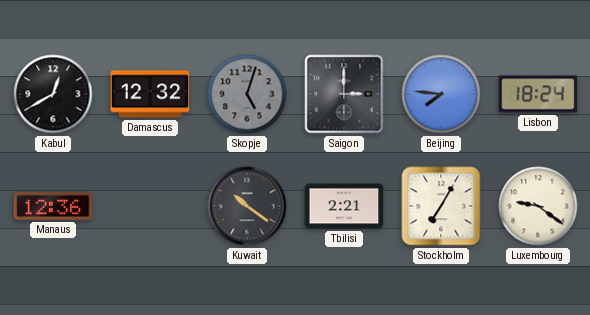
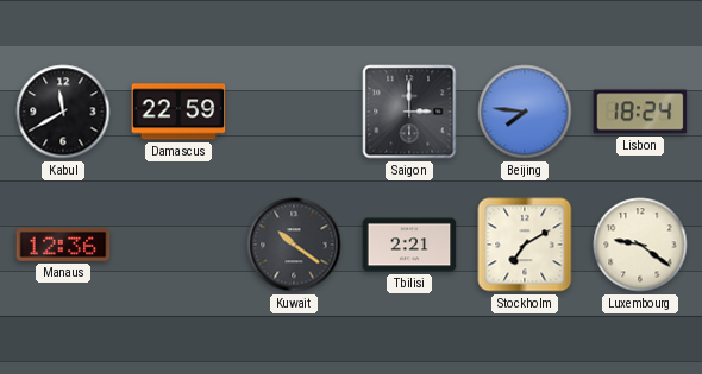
Kabul: 12:40 -> 11:40
Damascus: 12:32 -> 22:59
Skopje: 5:03 -> none
Stockholm: 7:05 -> 7:10
